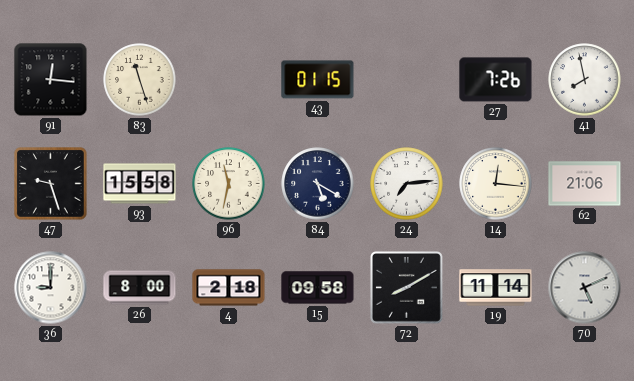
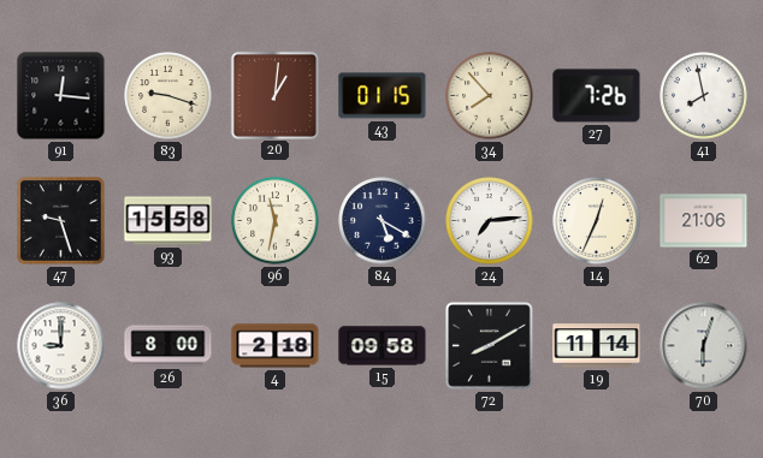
83: 11:27 -> 9:18
20: none -> 1:01
34: none -> 7:53
14: 12:16 -> 12:34
70: 5:11 -> 6:03
